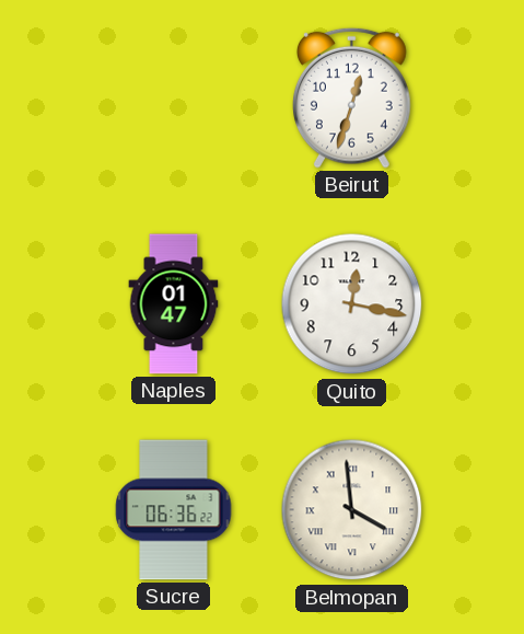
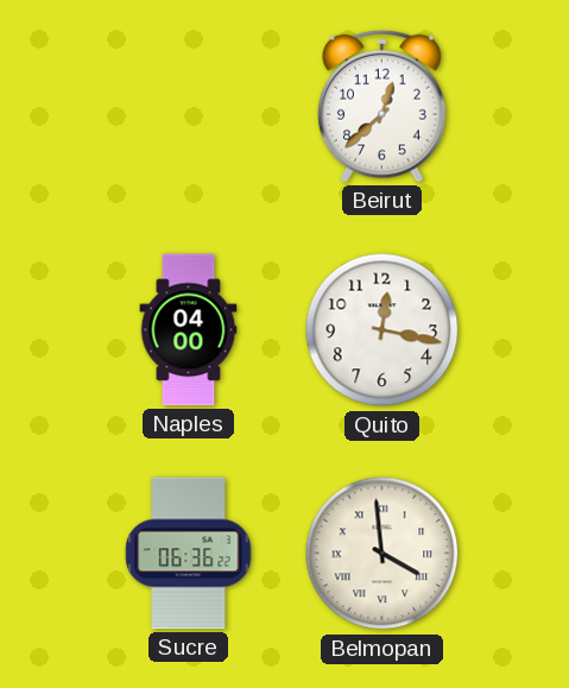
Beirut: 12:33 -> 12:38
Naples: 01:47 -> 04:00
